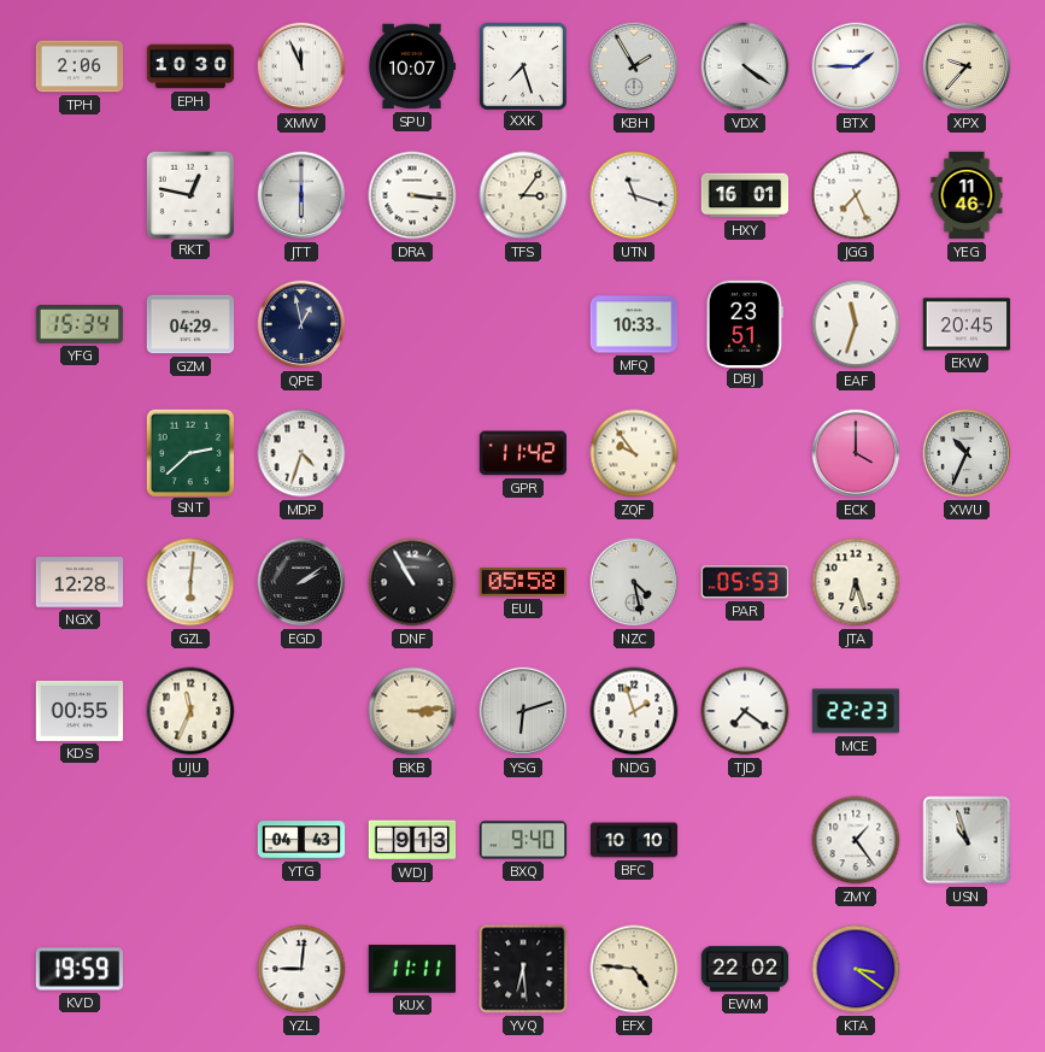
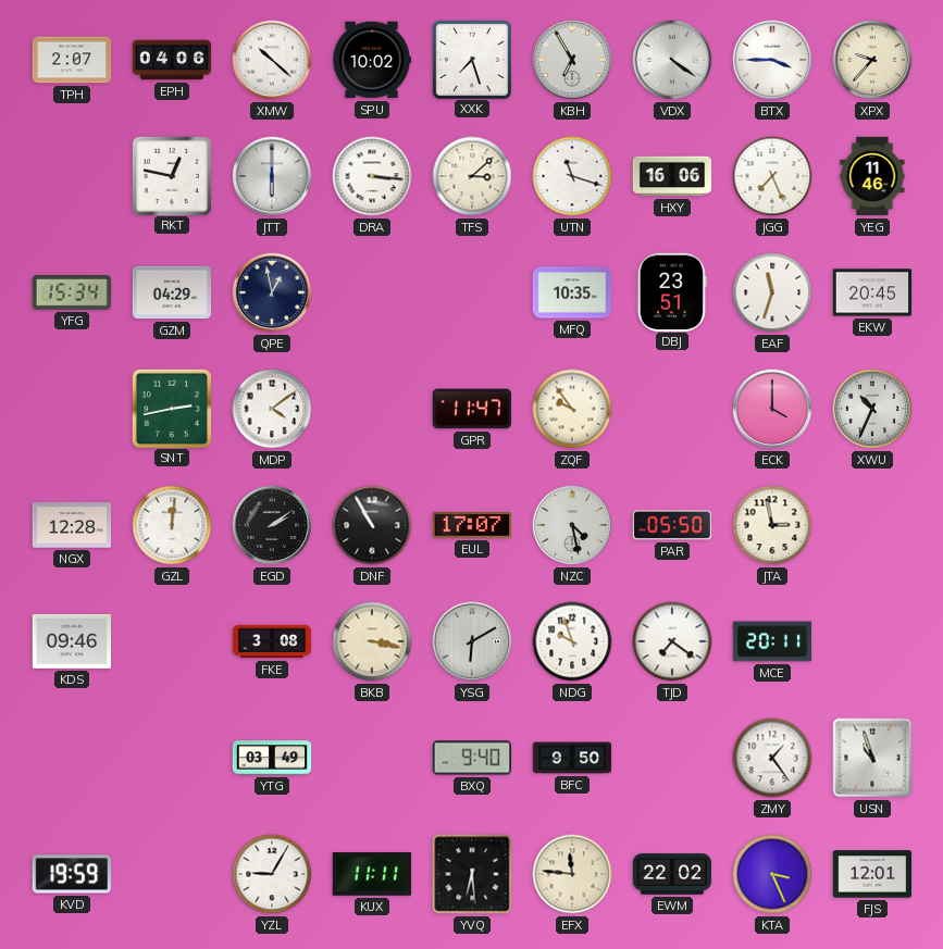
TPH: 2:06 -> 2:07
EPH: 10:30 -> 04:06
XMW: 11:56 -> 10:22
SPU: 10:07 -> 10:02
KBH: 1:55 -> 6:55
BTX: 1:45 -> 3:45
TFS: 3:06 -> 3:08
HXY: 16:01 -> 16:06
MFQ: 10:33 -> 10:35
SNT: 2:38 -> 2:43
MDP: 4:33 -> 4:09
GPR: 11:42 -> 11:47
GZL: 6:01 -> 12:01
EUL: 05:58 -> 17:07
PAR: 05:53 -> 05:50
JTA: 6:27 -> 2:58
KDS: 00:55 -> 09:46
UJU: 11:34 -> none
FKE: none -> 3:08
BKB: 3:14 -> 3:17
YSG: 6:12 -> 6:10
NDG: 1:57 -> 9:57
MCE: 22:23 -> 20:11
YTG: 04:43 -> 03:49
WDJ: 9:13 -> none
BFC: 10:10 -> 9:50
YZL: 9:01 -> 9:05
EFX: 4:46 -> 11:46
KTA: 3:21 -> 3:26
FJS: none -> 12:01
